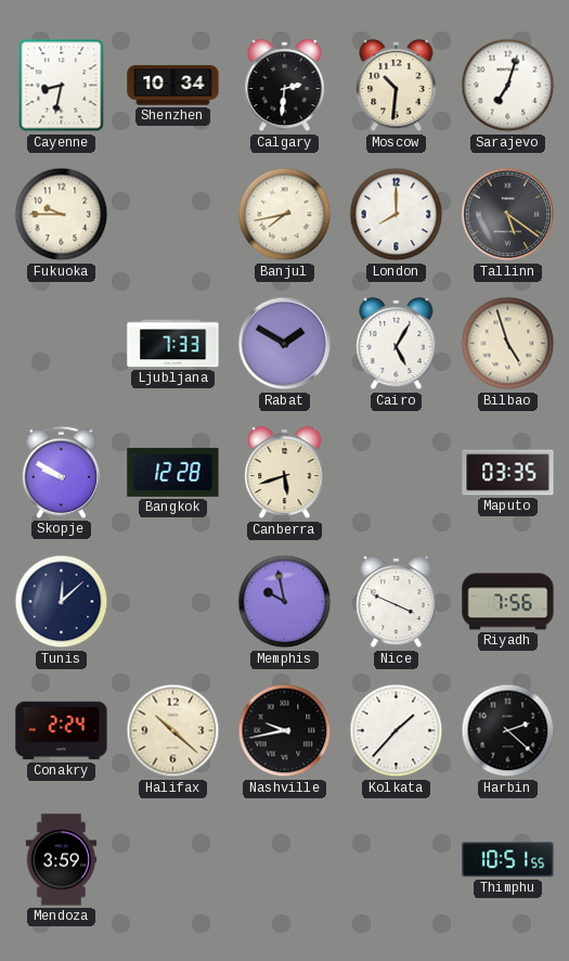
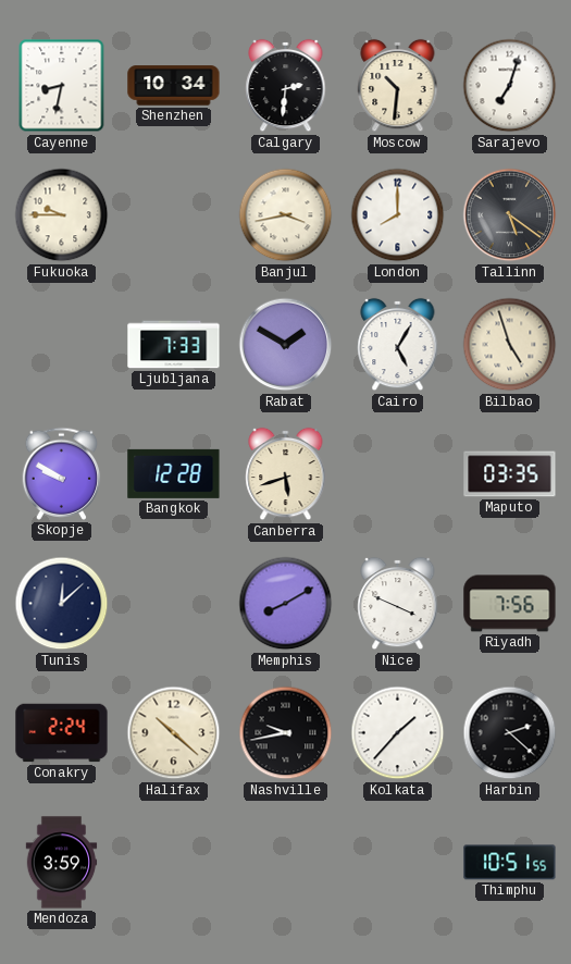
Banjul: 7:43 -> 3:43
Memphis: 9:58 -> 8:10
